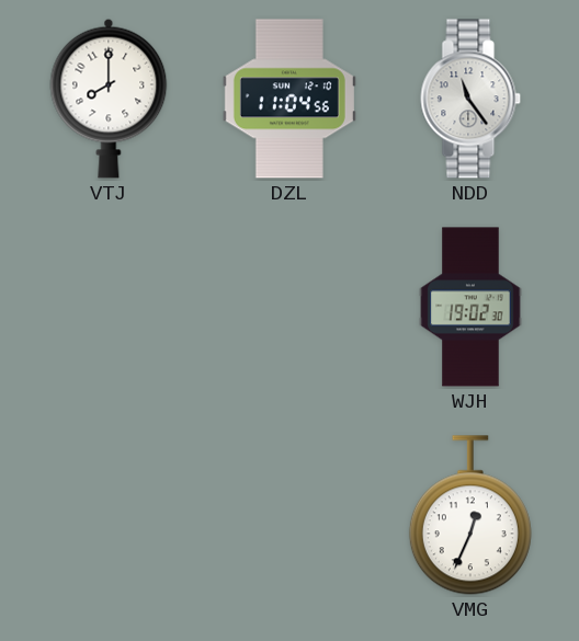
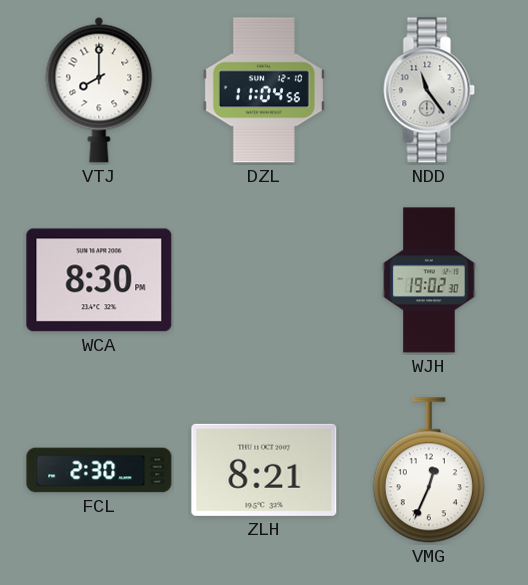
WCA: none -> 8:30
FCL: none -> 2:30
ZLH: none -> 8:21
